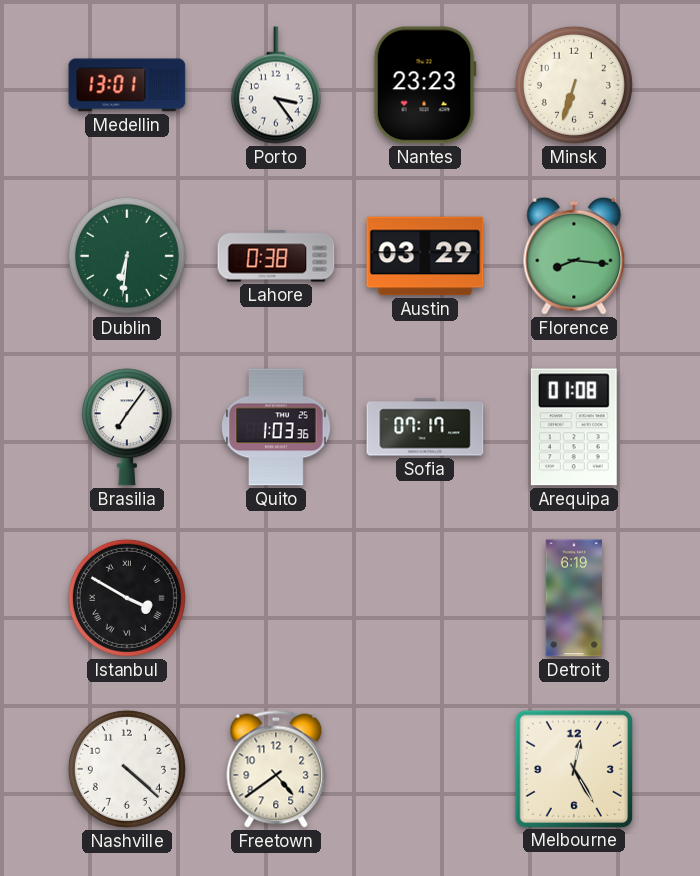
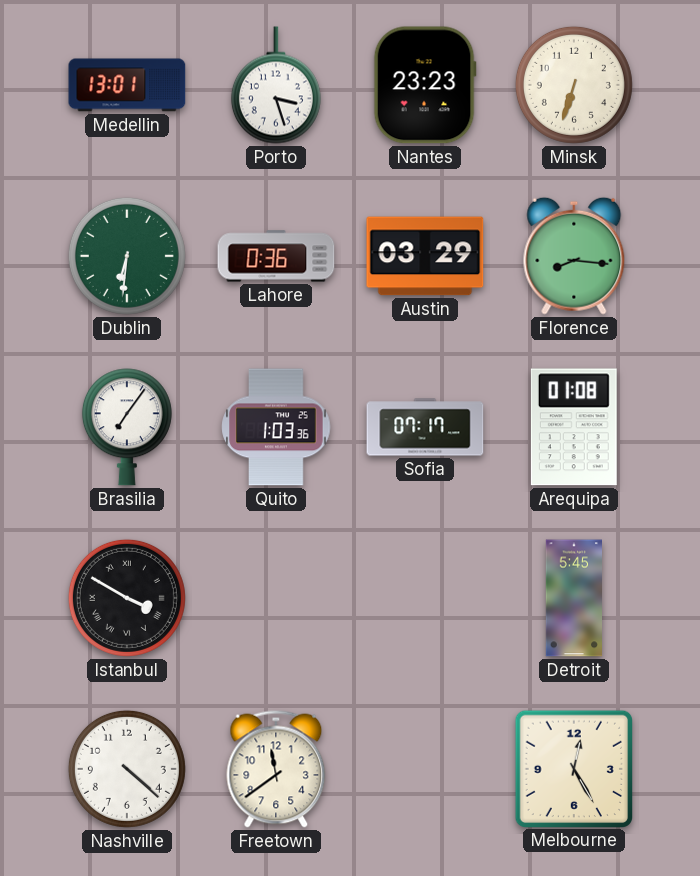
Porto: 3:24 -> 3:27
Lahore: 0:38 -> 0:36
Detroit: 6:19 -> 5:45
Freetown: 4:39 -> 11:39
